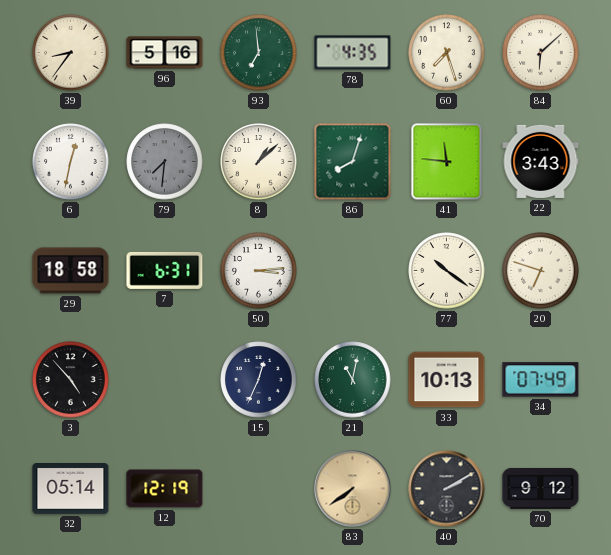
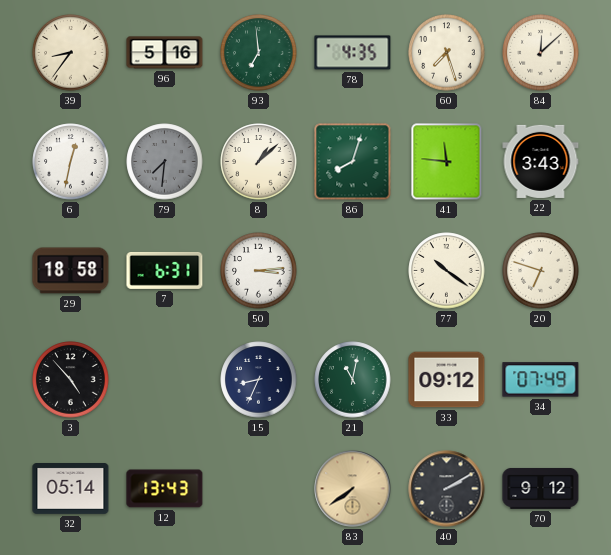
84: 6:08 -> 12:08
15: 12:34 -> 8:34
33: 10:13 -> 09:12
12: 12:19 -> 13:43
